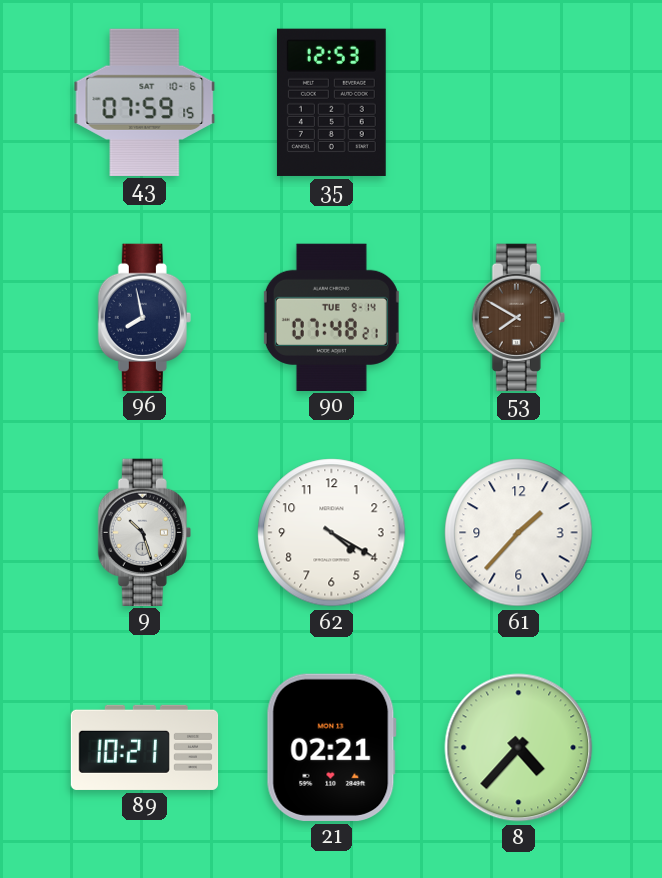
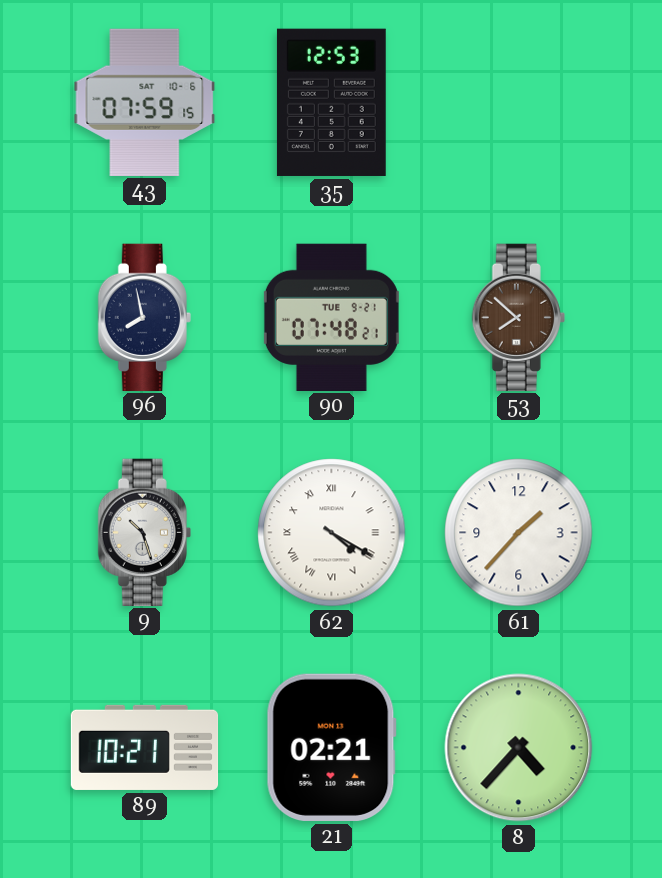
90 date: TUE 9-14 -> TUE 9-21
53: 7:50 -> 7:52
62 numerals: Arabic -> Roman
